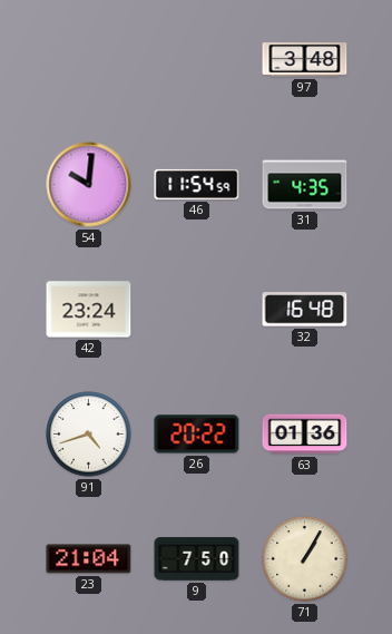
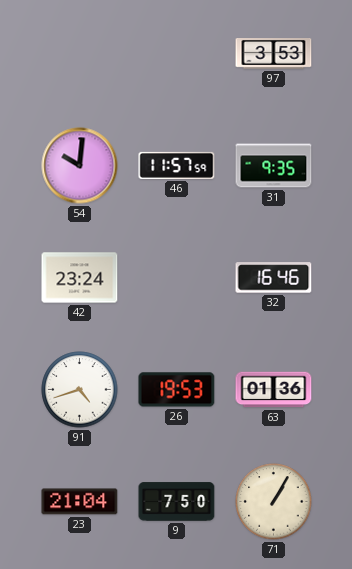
97: 3:48 -> 3:53
46: 11:54 -> 11:57
31: 4:35 -> 9:35
32: 16:48 -> 16:46
26: 20:22 -> 19:53
